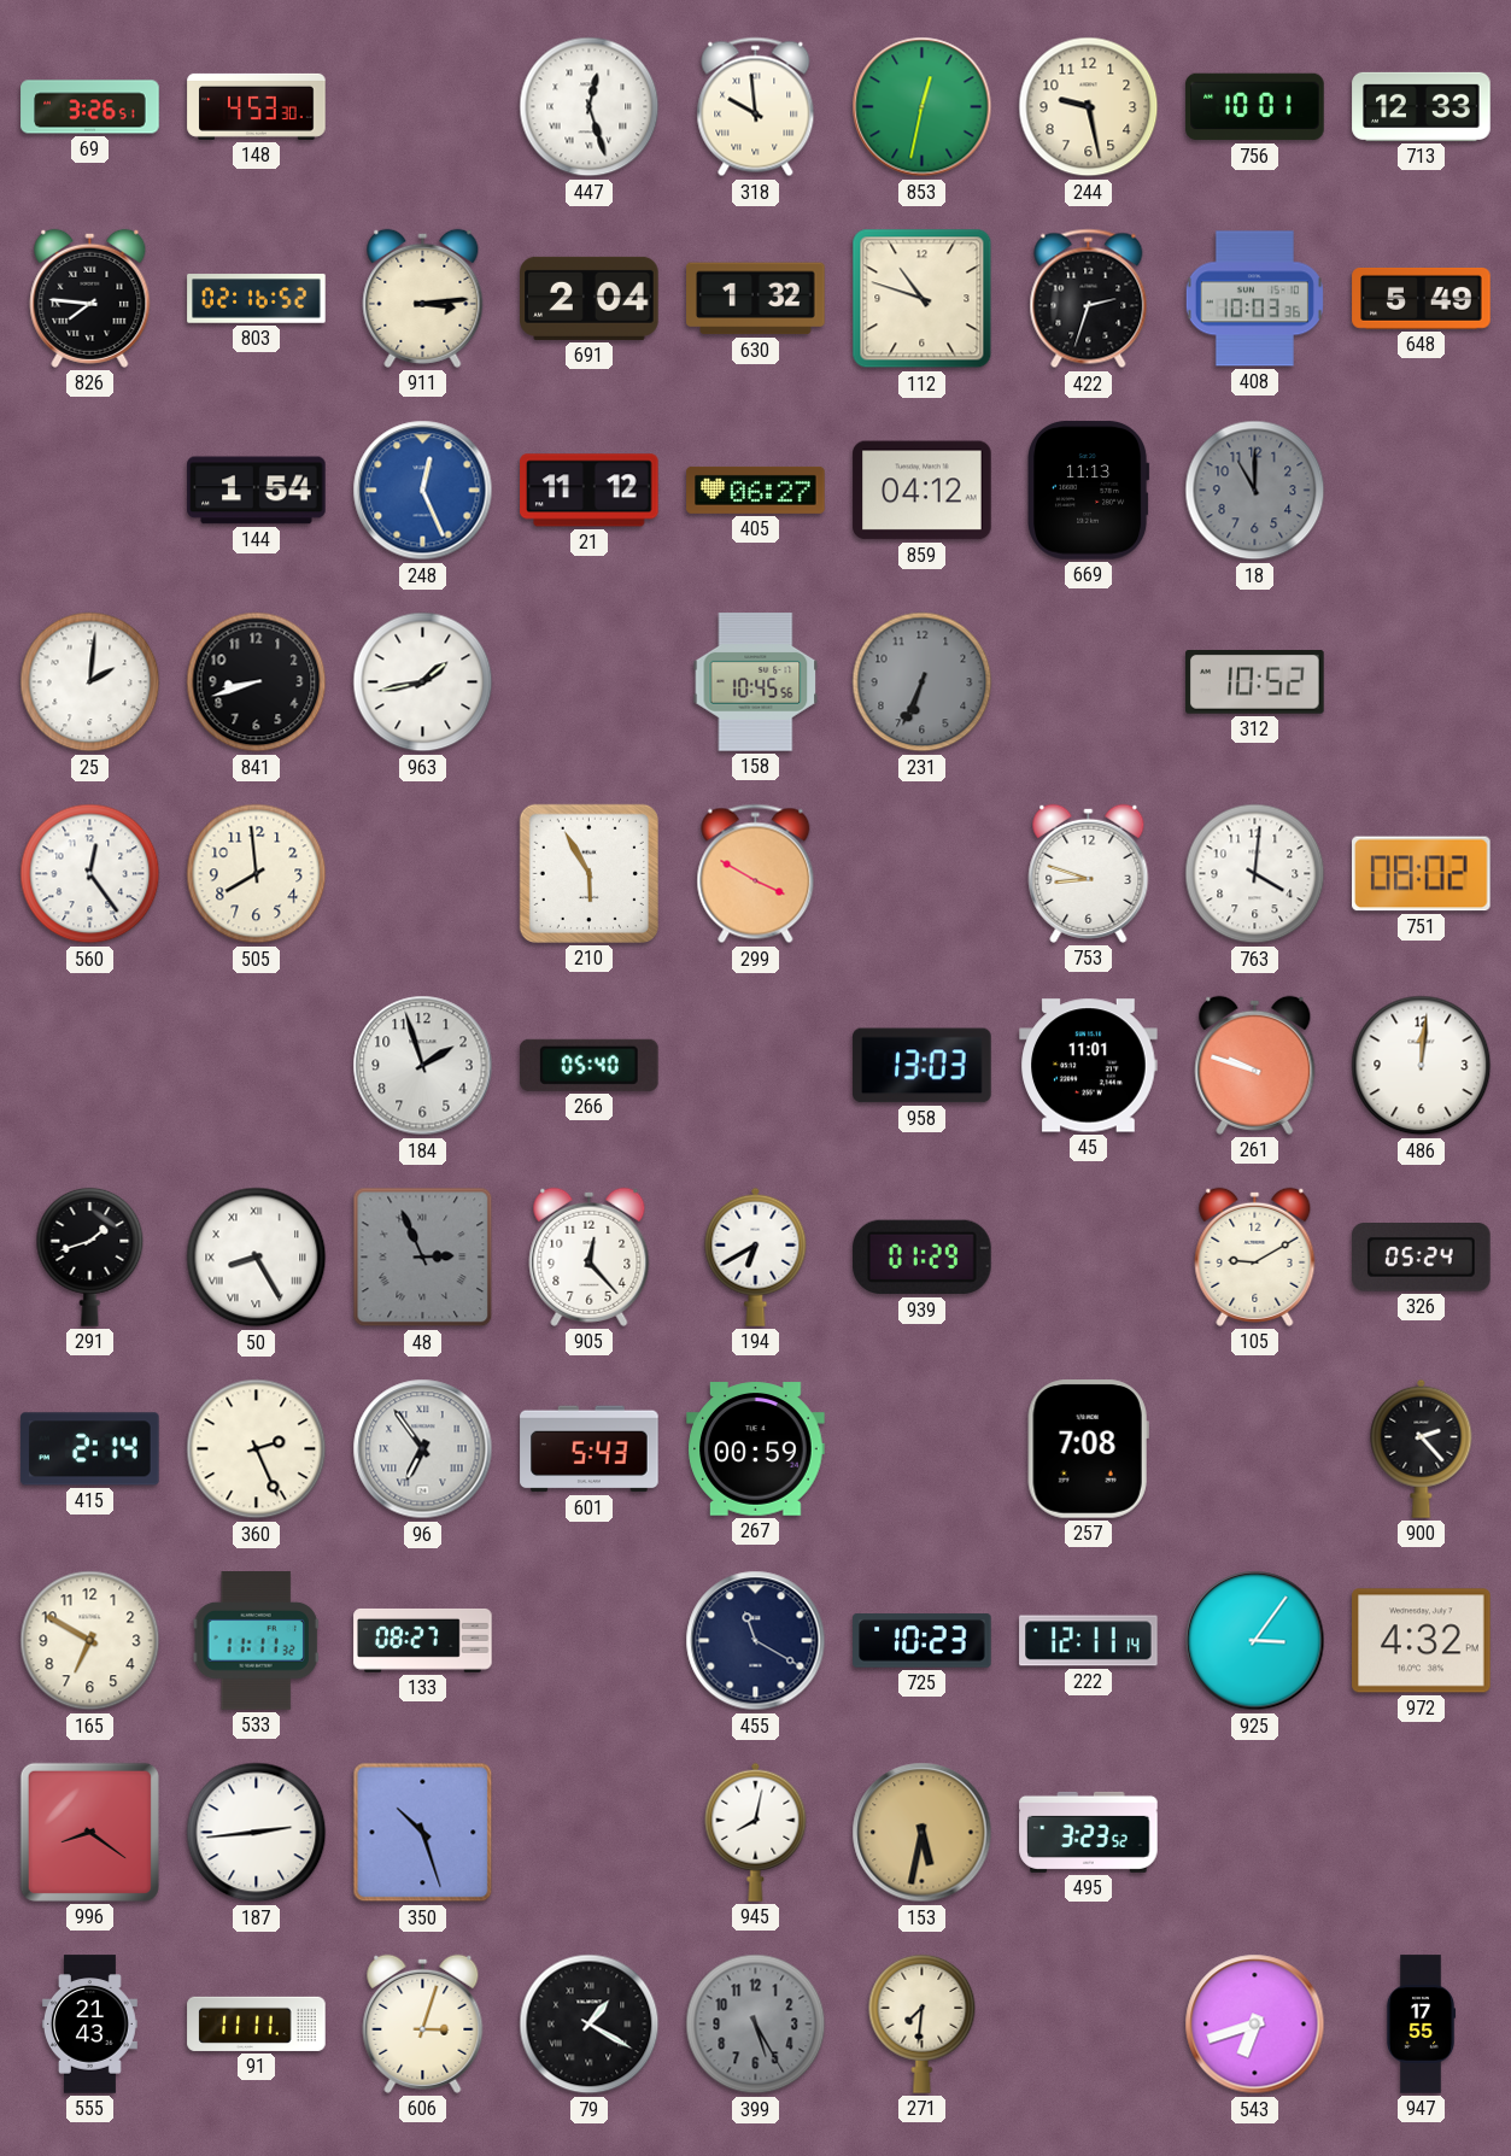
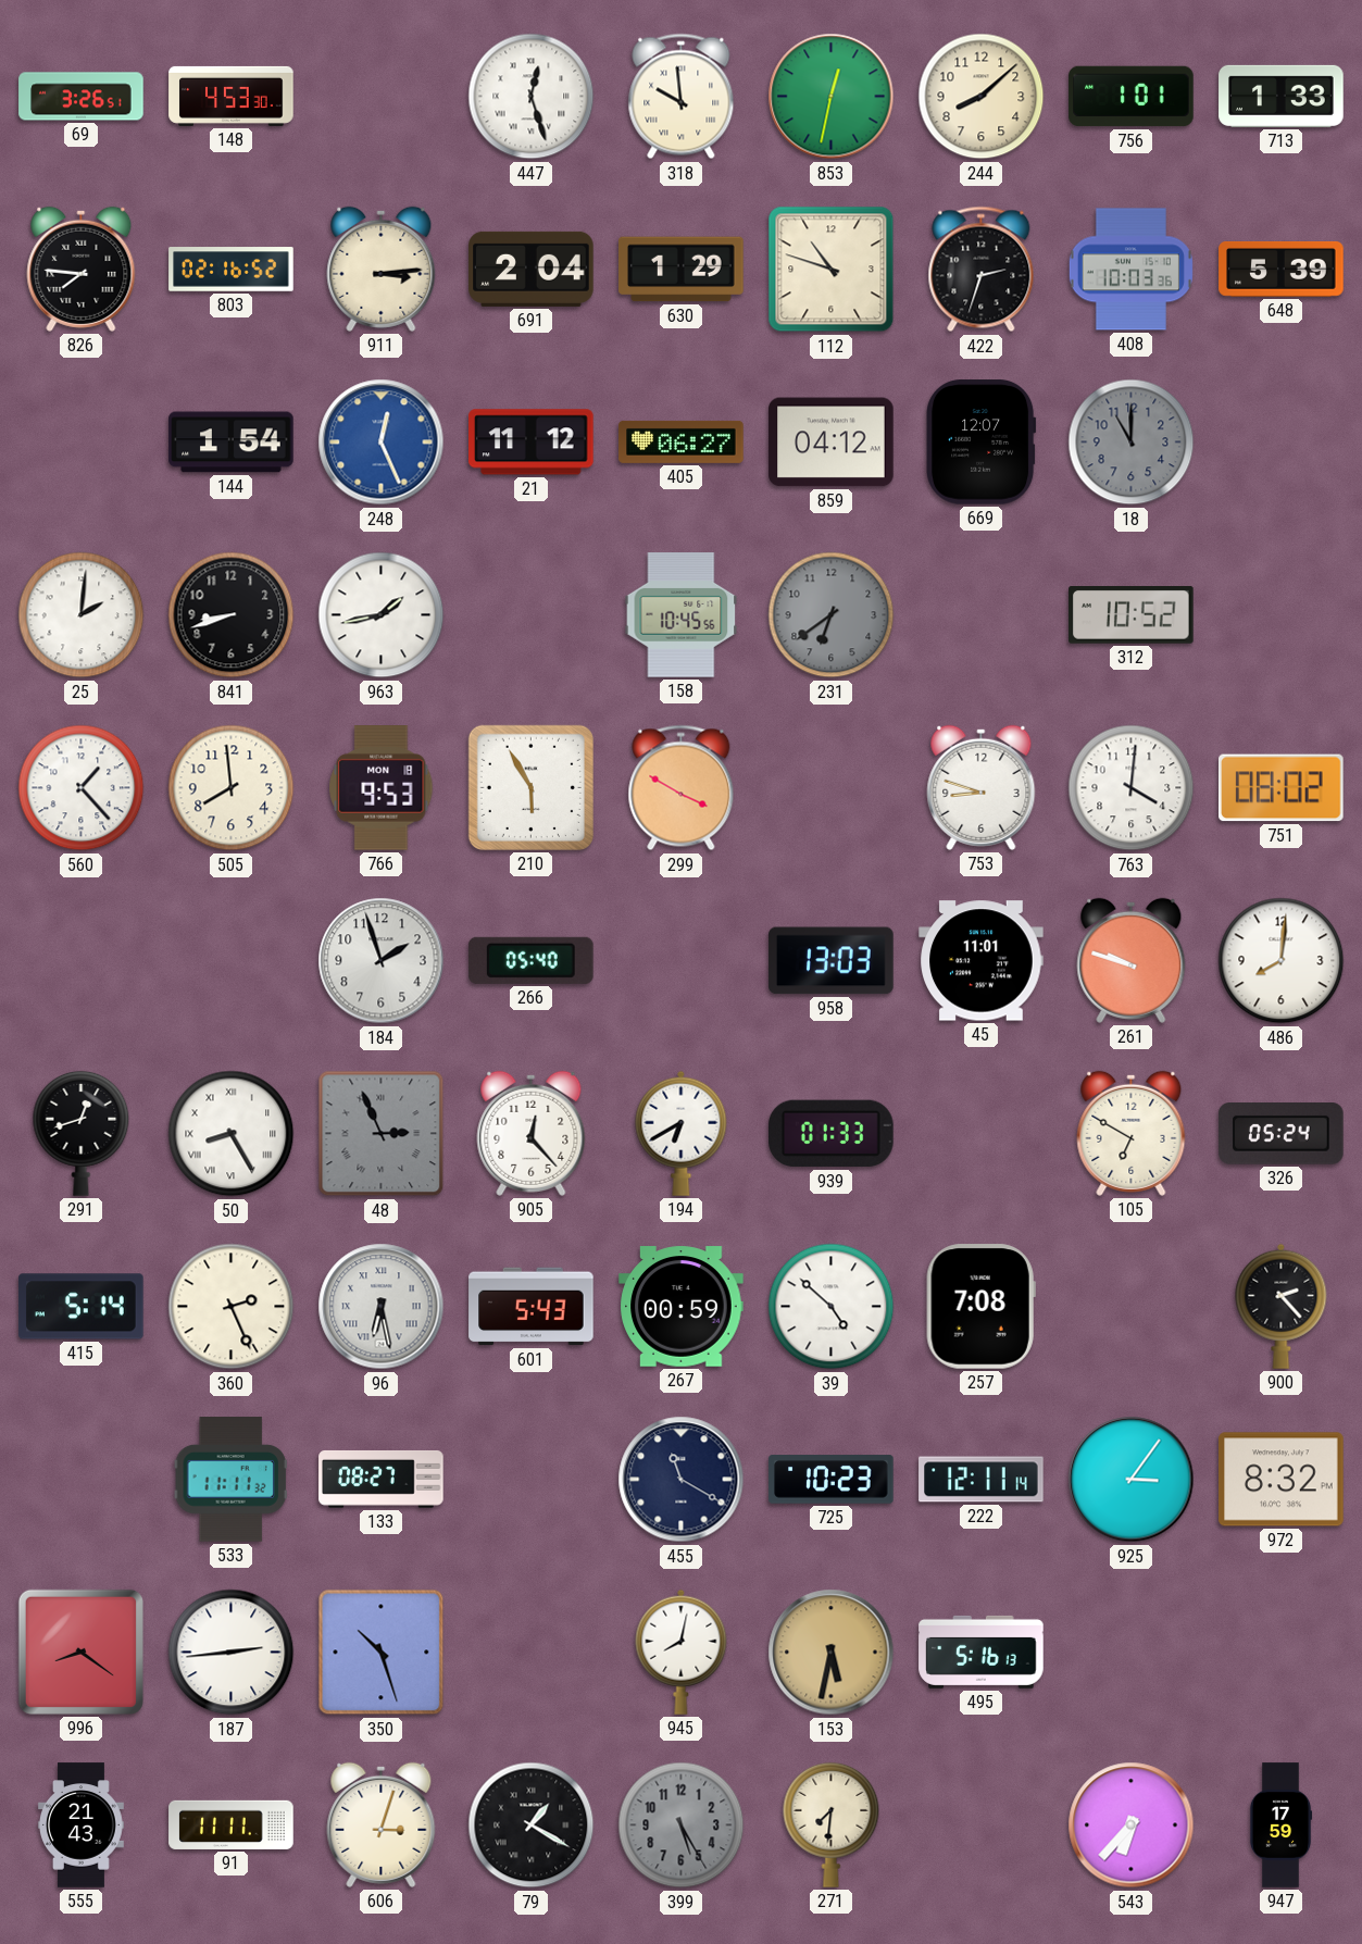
244: 9:28 -> 8:08
756: 10:01 -> 1:01
713: 12:33 -> 1:33
630: 1:32 -> 1:29
648: 5:49 -> 5:39
669: 11:13 -> 12:07
231: 6:34 -> 6:39
560: 12:24 -> 1:23
766: none -> 9:53
486: 12:01 -> 8:01
291: 1:42 -> 12:42
939: 01:29 -> 01:33
105: 9:10 -> 6:50
415: 2:14 -> 5:14
96: 6:54 -> 6:28
39: none -> 4:52
165: 6:50 -> none
972: 4:32 -> 8:32
495: 3:23 -> 5:16
543: 6:42 -> 6:37
947: 17:55 -> 17:59
